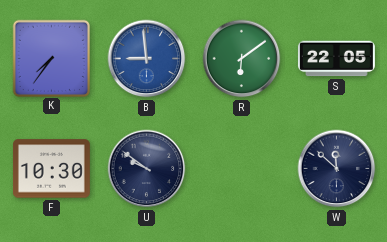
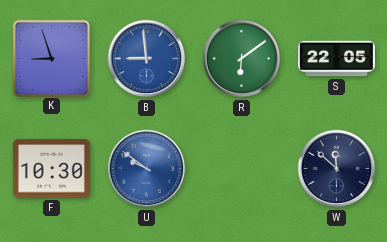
K: 7:36 -> 8:57
U dial: navy -> blue
